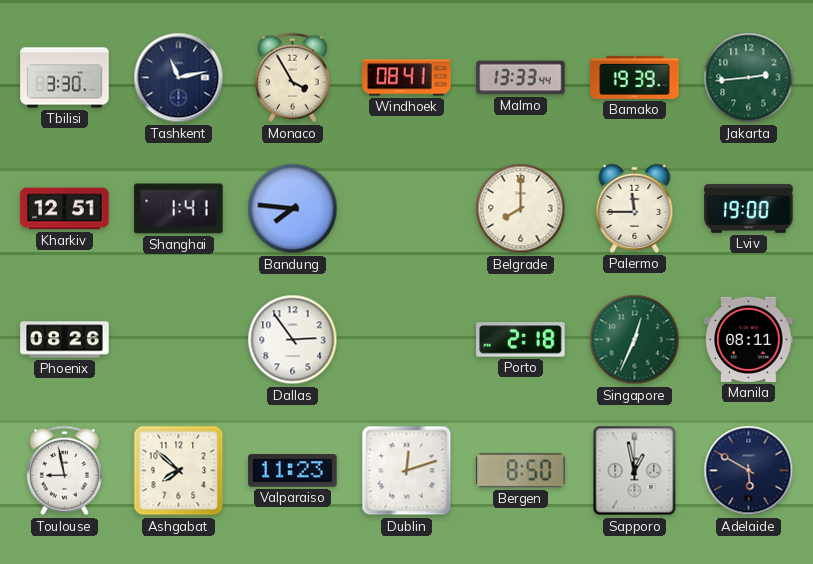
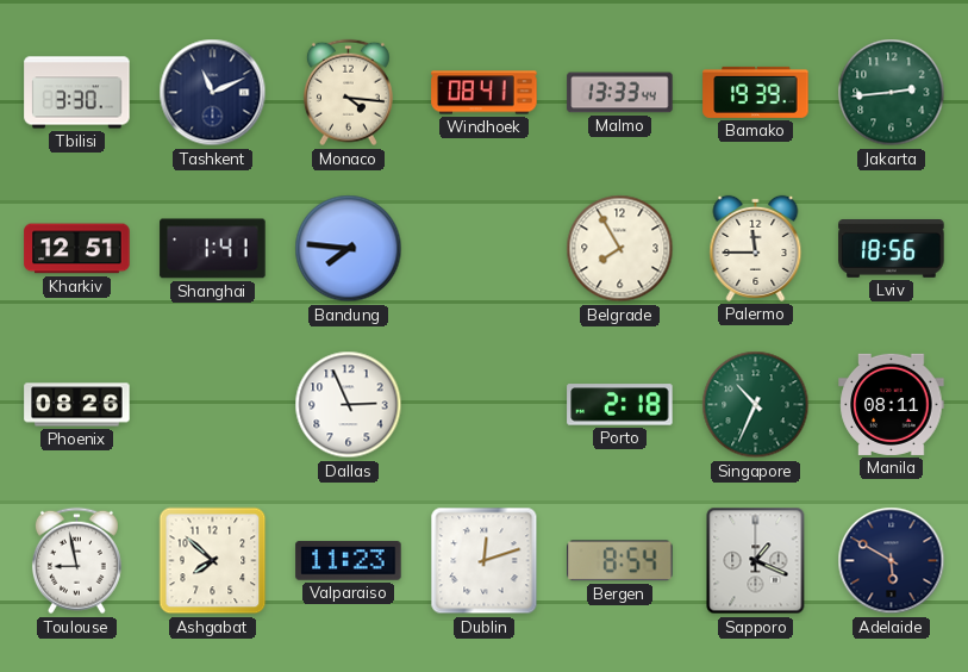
Tashkent: 11:13 -> 11:11
Monaco: 3:55 -> 4:16
Belgrade: 8:00 -> 7:55
Lviv: 19:00 -> 18:56
Dallas: 2:54 -> 2:56
Singapore: 12:34 -> 10:34
Bergen: 8:50 -> 8:54
Sapporo: 12:58 -> 1:19
